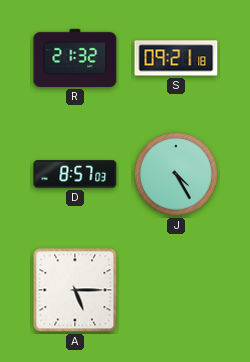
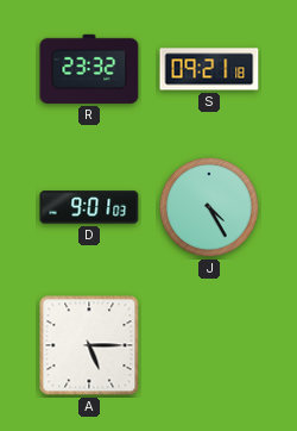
R: 21:32 -> 23:32
D: 8:57 -> 9:01
